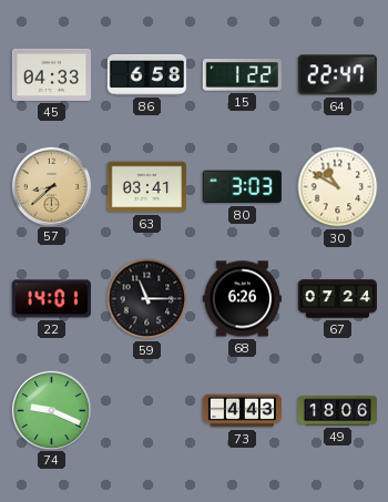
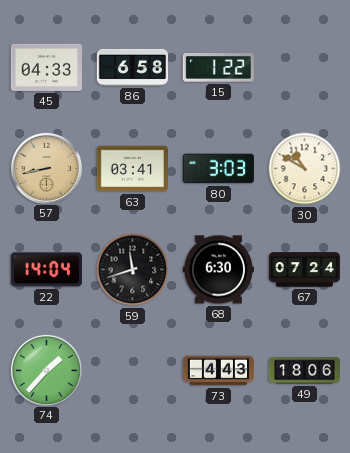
64: 22:47 -> none
57: 8:38 -> 8:43
22: 14:01 -> 14:04
59: 11:15 -> 11:42
68: 6:26 -> 6:30
74: 9:19 -> 1:37
